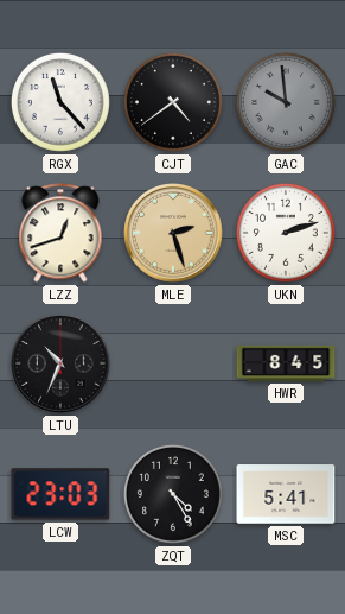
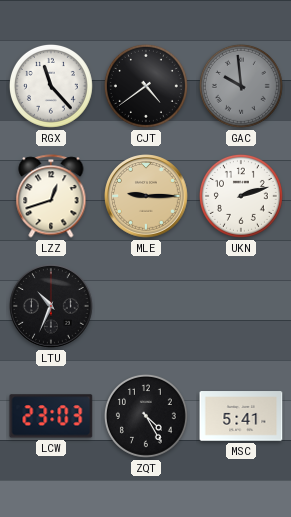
MLE: 2:27 -> 9:15
HWR: 8:45 -> none
